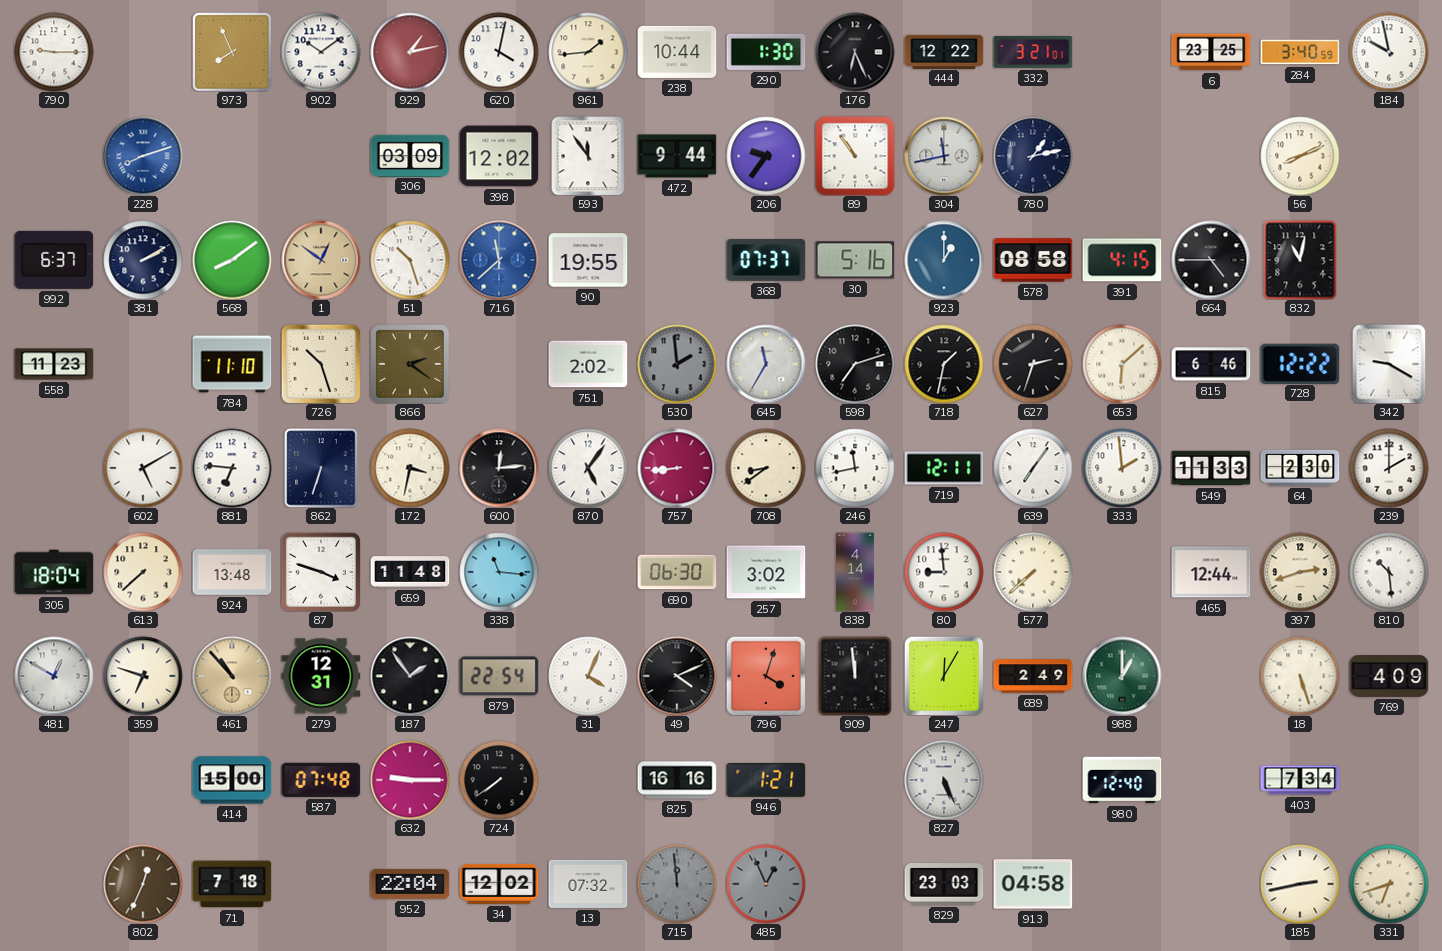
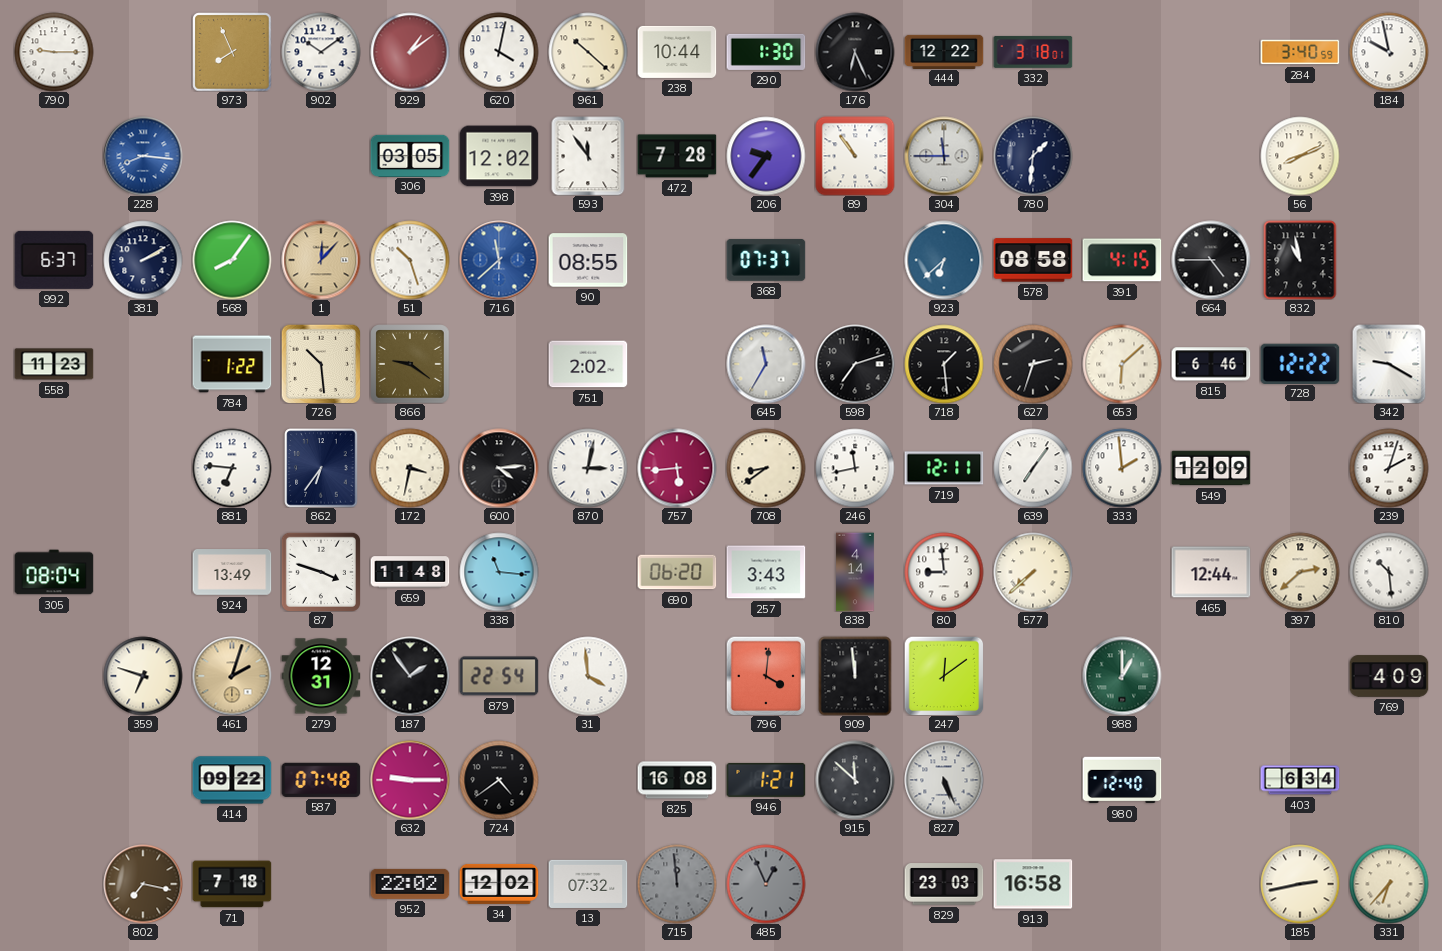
929: 1:13 -> 1:09
961: 1:44 -> 10:22
332: 3:21 -> 3:18
6: 23:25 -> none
228: 8:12 -> 8:16
306: 03:09 -> 03:05
472: 9:44 -> 7:28
304: 11:43 -> 11:45
780: 1:13 -> 1:31
568: 8:09 -> 8:06
1: 12:51 -> 12:07
90: 19:55 -> 08:55
30: 5:16 -> none
923: 1:00 -> 6:38
832: 11:02 -> 10:58
784: 11:10 -> 1:22
726: 10:27 -> 10:29
866: 2:21 -> 9:21
530: 1:59 -> none
718: 1:32 -> 1:29
602: 5:10 -> none
862: 6:33 -> 6:36
600: 12:14 -> 4:14
870: 5:06 -> 3:02
757: 8:44 -> 5:44
549: 11:33 -> 12:09
64: 2:30 -> none
239: 2:00 -> 2:03
305: 18:04 -> 08:04
613: 7:38 -> none
924: 13:48 -> 13:49
690: 06:30 -> 06:20
257: 3:02 -> 3:43
397: 2:42 -> 2:38
481: 12:50 -> none
461: 10:53 -> 2:03
31: 4:04 -> 3:59
49: 4:11 -> none
796: 4:03 -> 4:01
247: 12:05 -> 12:09
689: 2:49 -> none
18: 5:27 -> none
414: 15:00 -> 09:22
724: 7:39 -> 4:39
825: 16:16 -> 16:08
915: none -> 11:52
403: 7:34 -> 6:34
802: 12:34 -> 7:17
952: 22:04 -> 22:02
913: 04:58 -> 16:58
331: 6:42 -> 6:37
